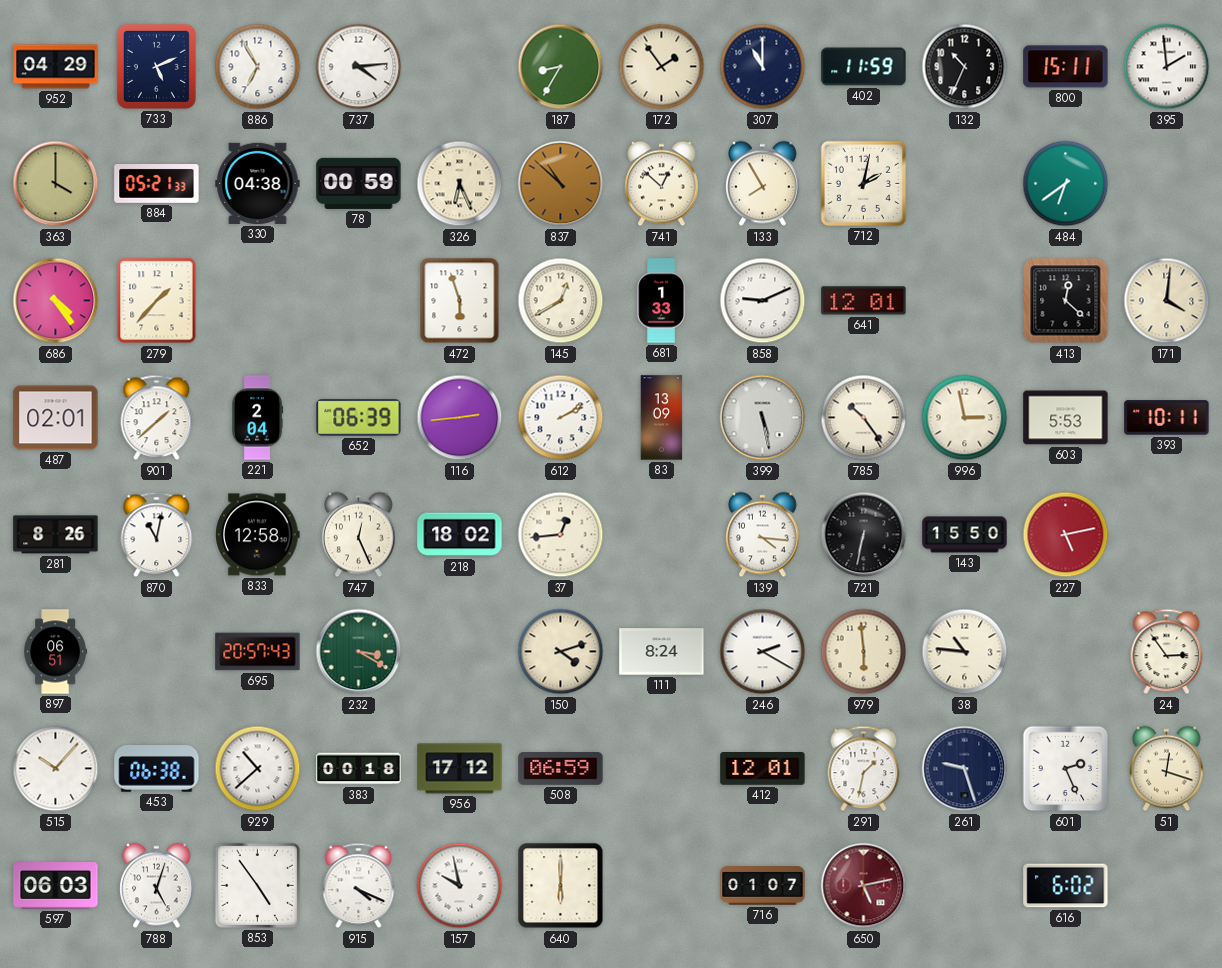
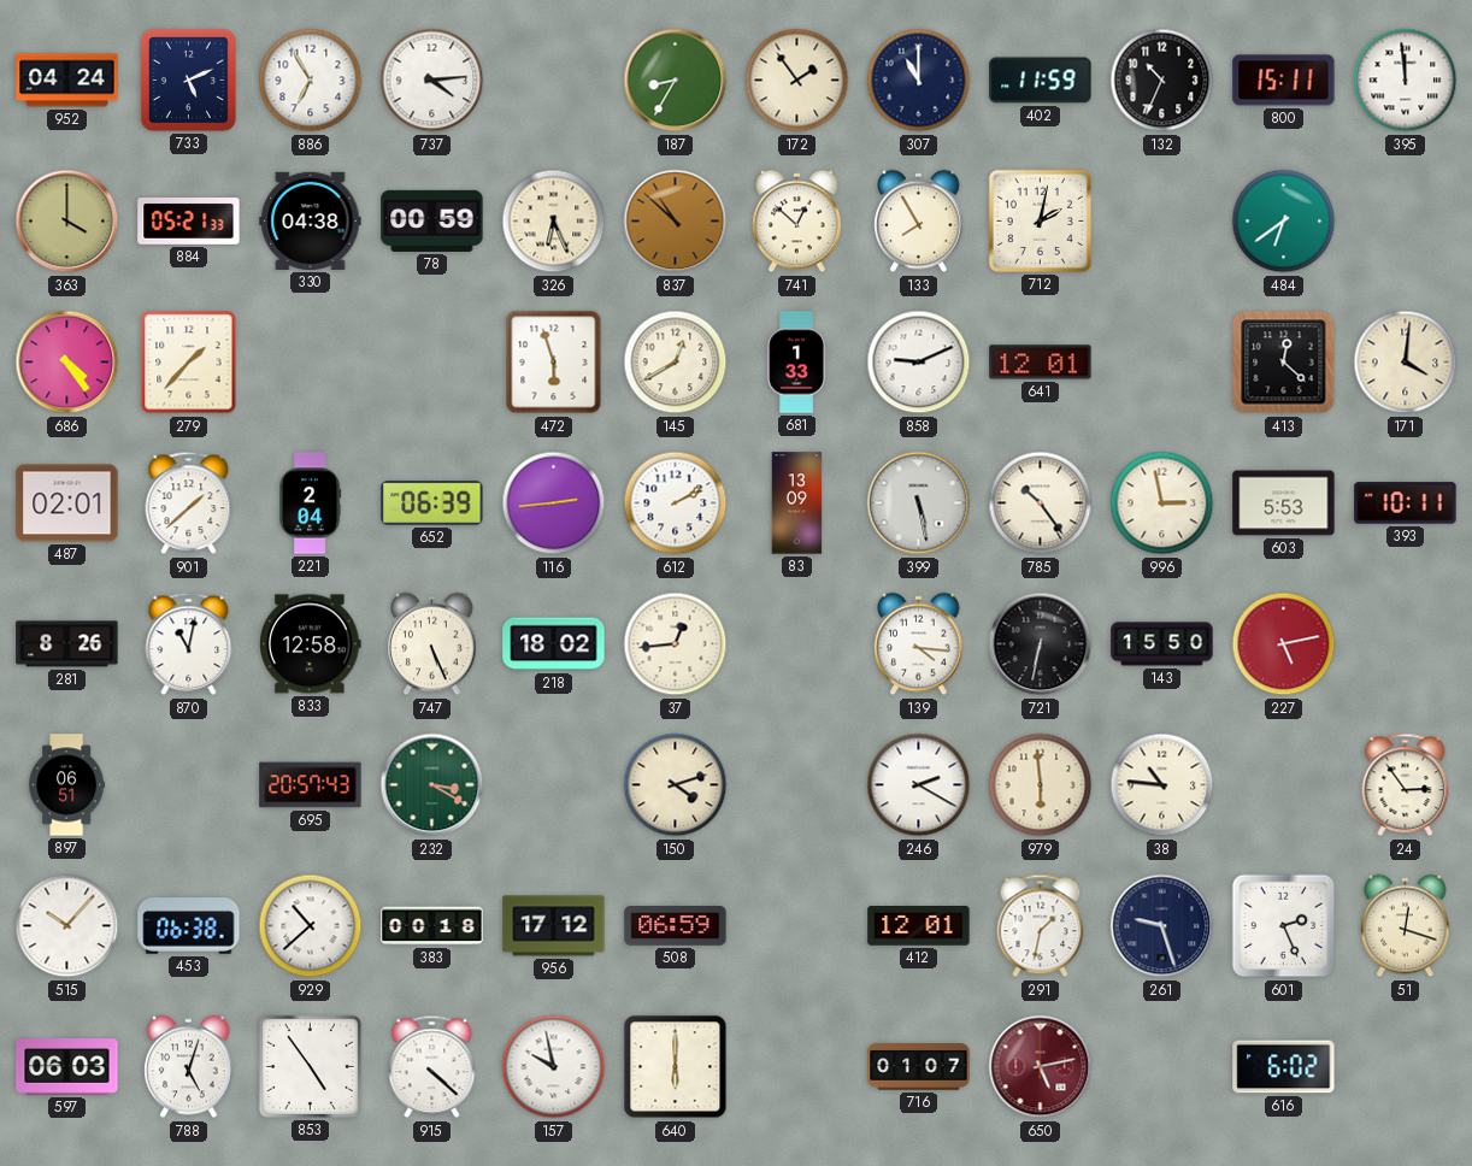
952: 04:29 -> 04:24
395: 1:59 -> 11:59
747: 12:26 -> 5:26
111: 8:24 -> none
915: 4:19 -> 4:22
